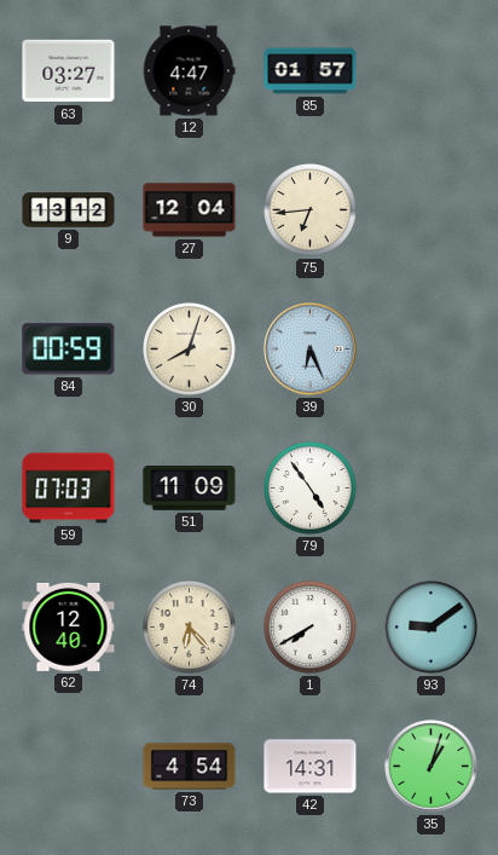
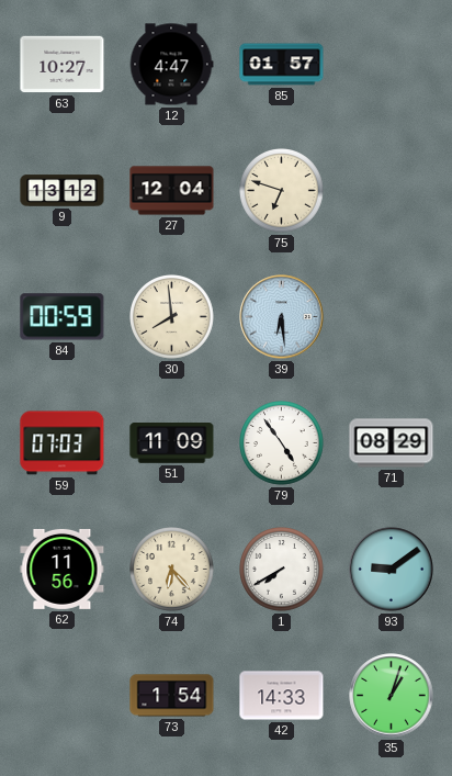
63: 03:27 -> 10:27
75: 6:44 -> 6:48
30: 8:03 -> 7:59
39: 6:26 -> 6:29
71: none -> 08:29
62: 12:40 -> 11:56
73: 4:54 -> 1:54
42: 14:31 -> 14:33
